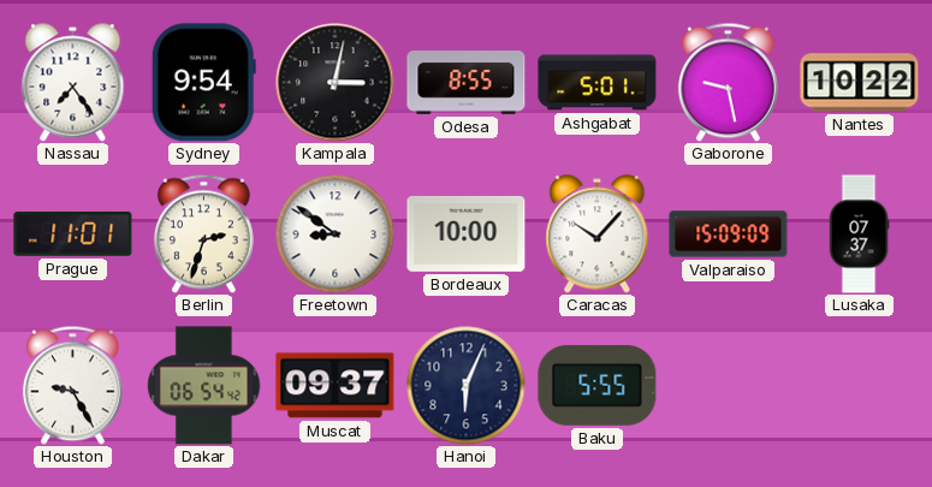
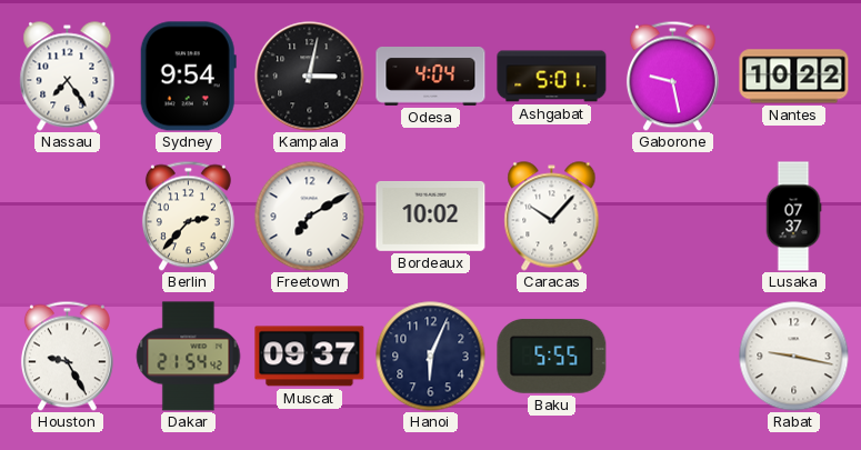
Odesa: 8:55 -> 4:04
Prague: 11:01 -> none
Berlin: 2:33 -> 2:37
Freetown: 8:51 -> 7:10
Bordeaux: 10:00 -> 10:02
Valparaiso: 15:09 -> none
Dakar: 06:54 -> 21:54
Rabat: none -> 9:17
